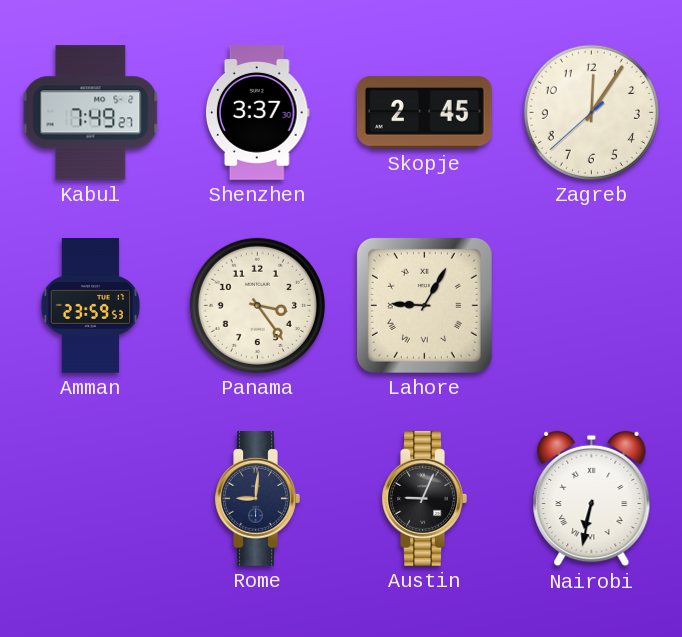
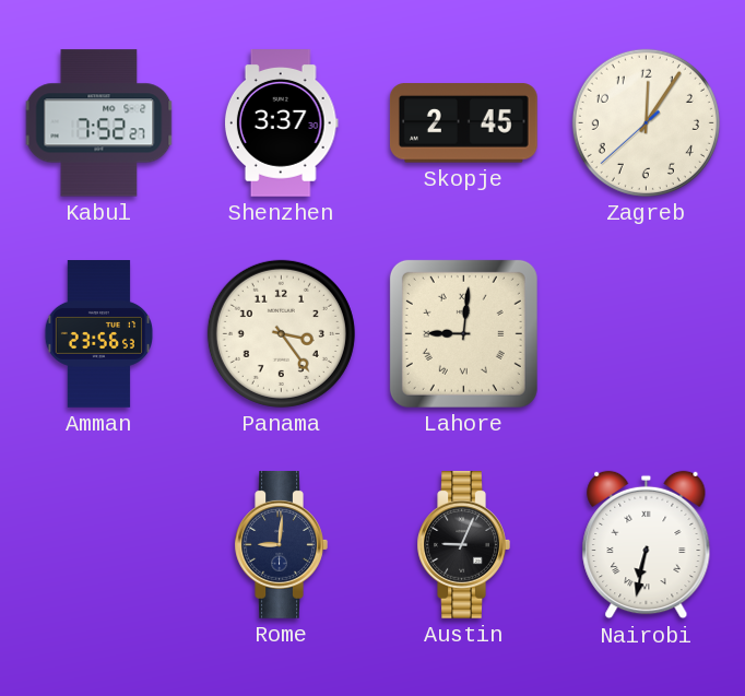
Kabul: 7:49 -> 7:52
Amman: 23:59 -> 23:56
Lahore: 9:05 -> 9:01
